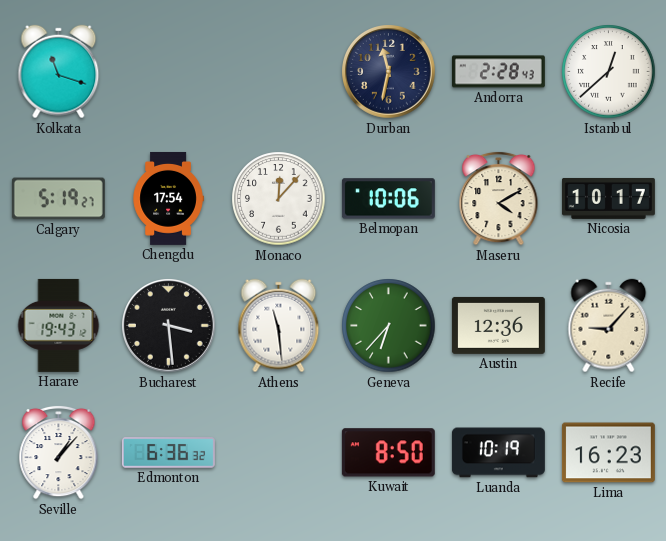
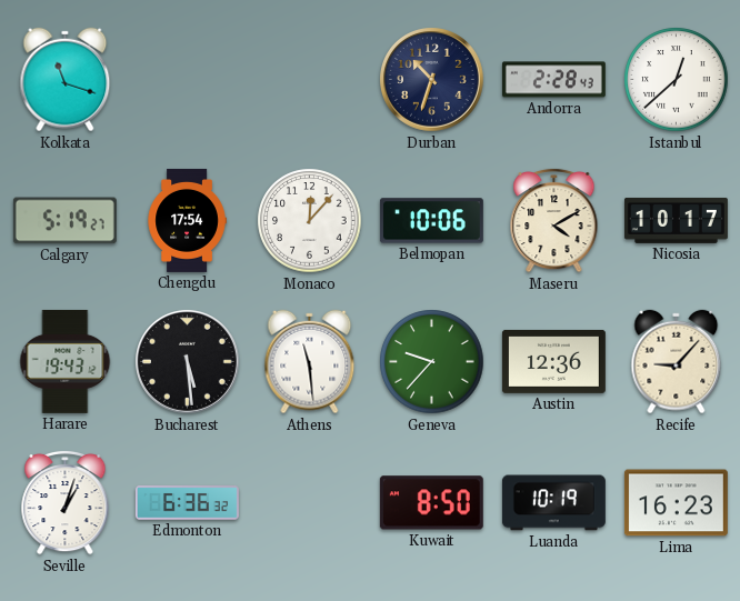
Durban: 11:32 -> 10:33
Bucharest: 3:29 -> 5:29
Geneva: 6:37 -> 9:37
Seville: 1:07 -> 1:03
